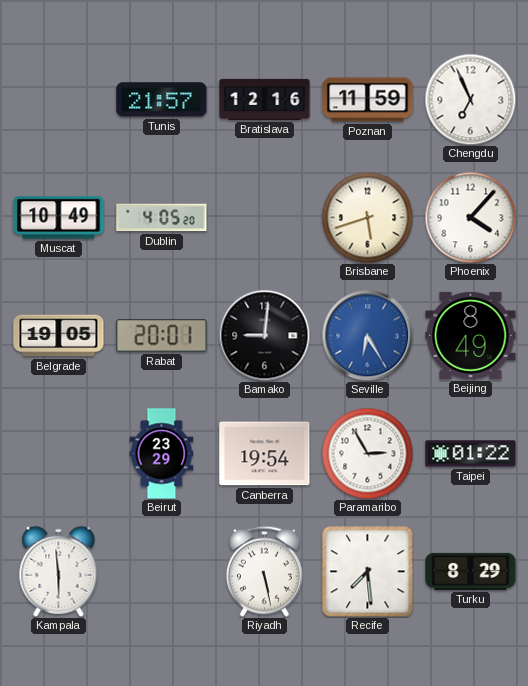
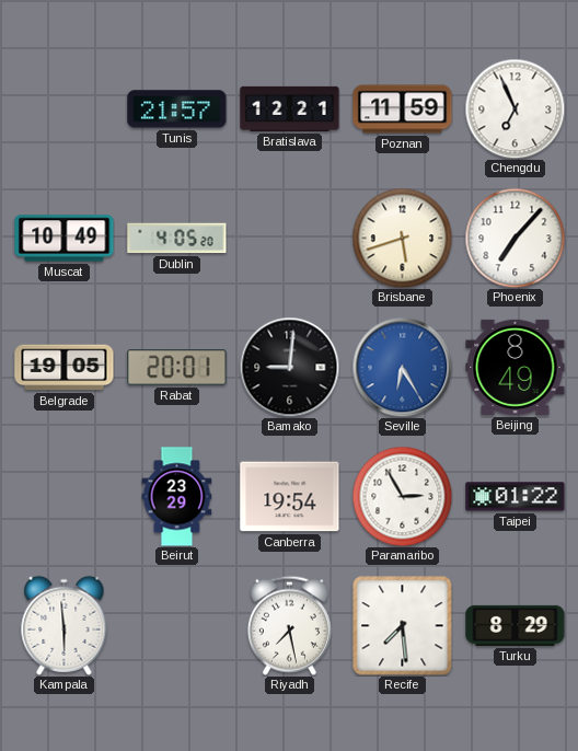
Bratislava: 12:16 -> 12:21
Phoenix: 4:07 -> 7:07
Riyadh: 5:28 -> 7:28
